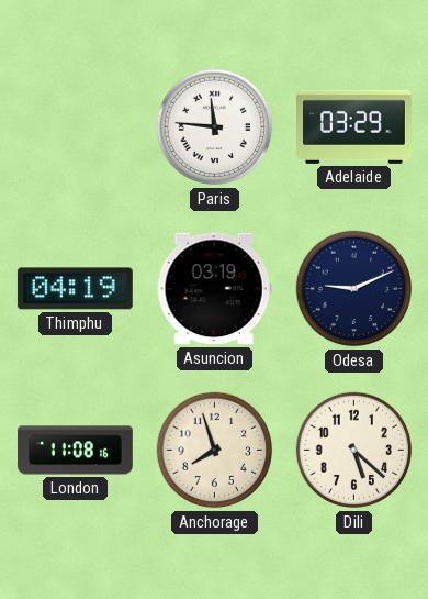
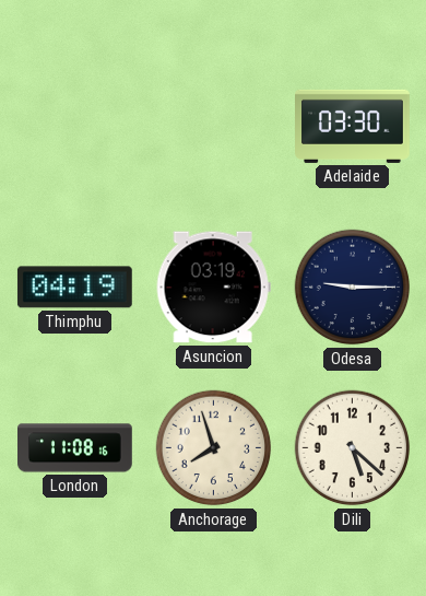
Paris: 11:46 -> none
Adelaide: 03:29 -> 03:30
Odesa: 9:11 -> 9:15
